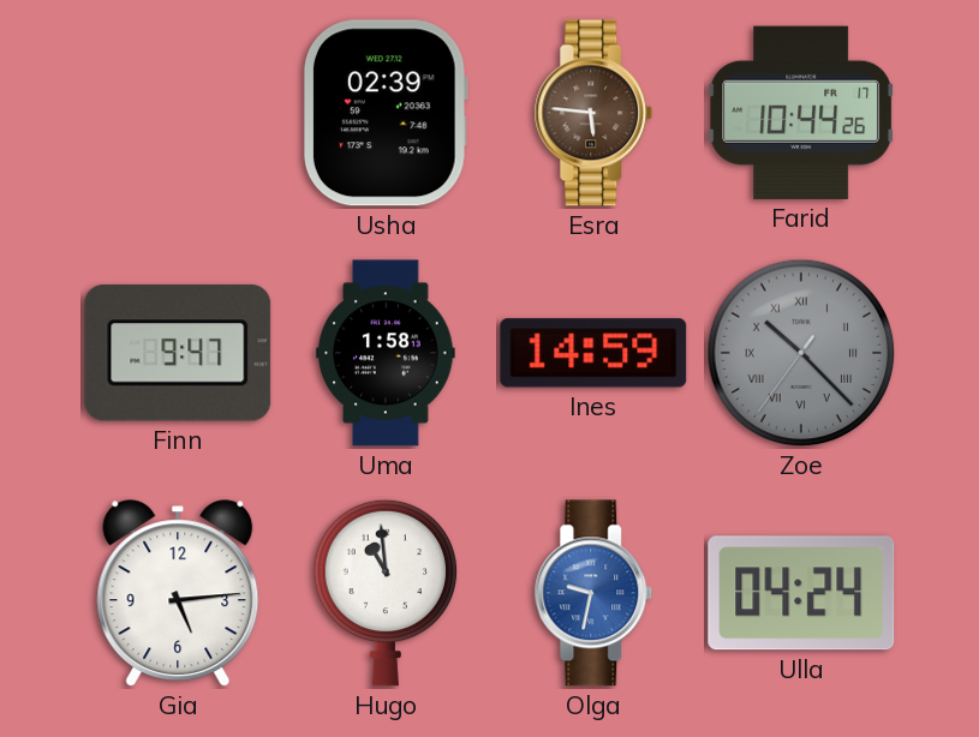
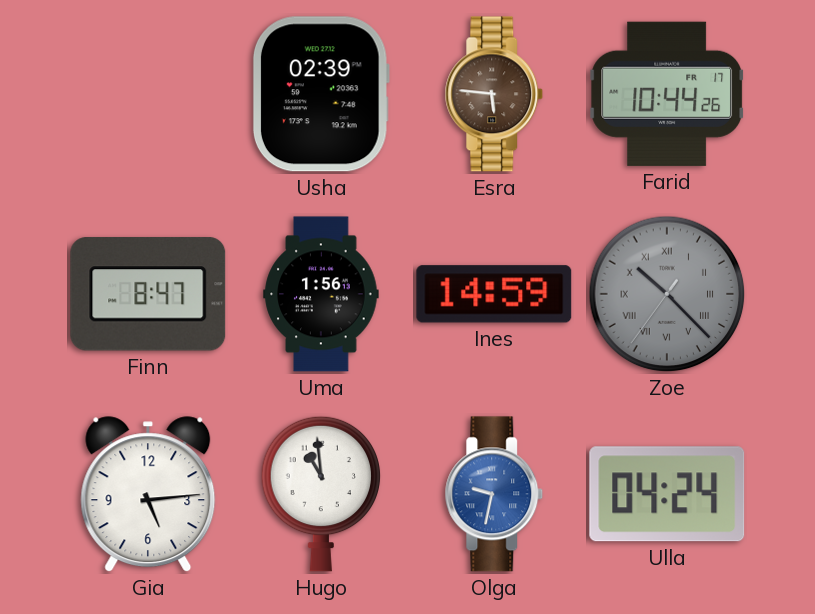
Finn: 9:47 -> 8:47
Uma: 1:58 -> 1:56
